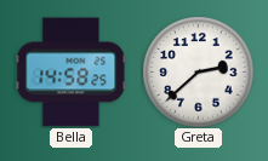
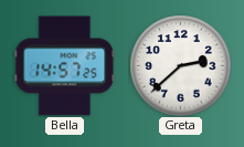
Bella: 14:58 -> 14:57
